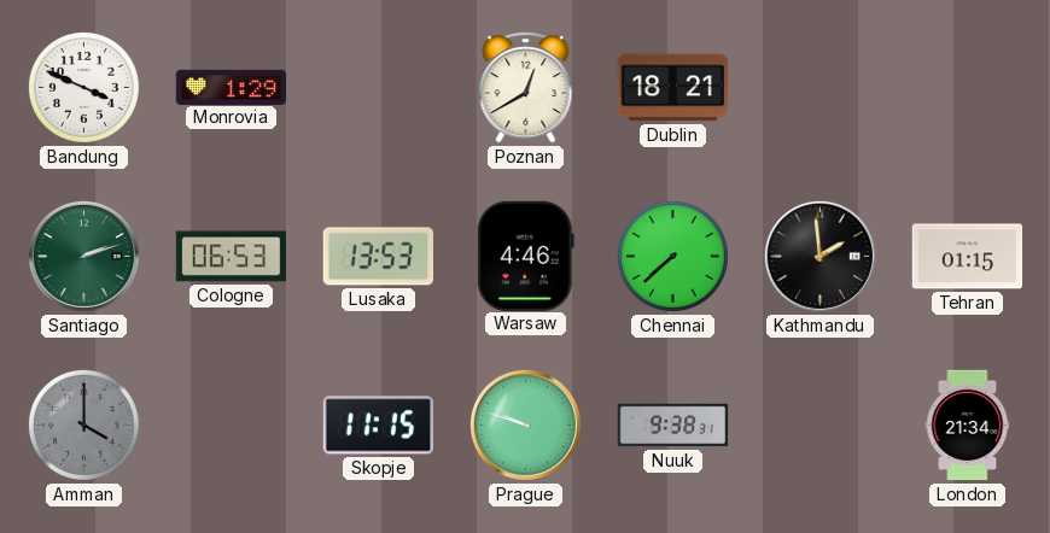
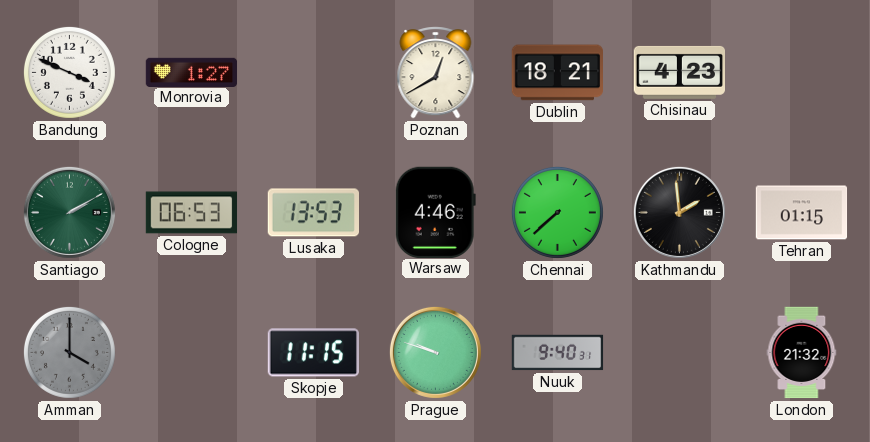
Monrovia: 1:29 -> 1:27
Chisinau: none -> 4:23
Santiago: 2:12 -> 2:10
Nuuk: 9:38 -> 9:40
London: 21:34 -> 21:32
